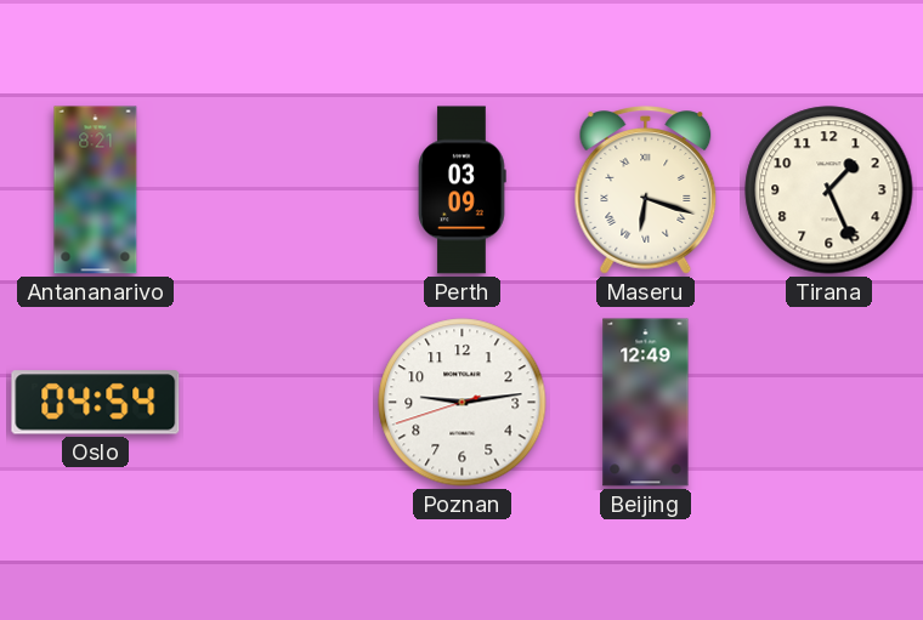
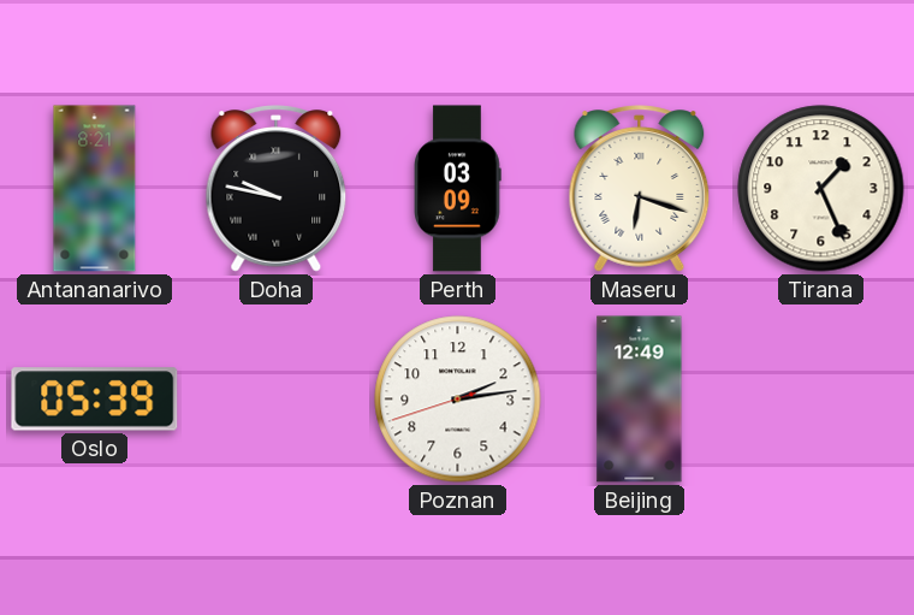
Doha: none -> 9:47
Oslo: 04:54 -> 05:39
Poznan: 9:13 -> 2:13
